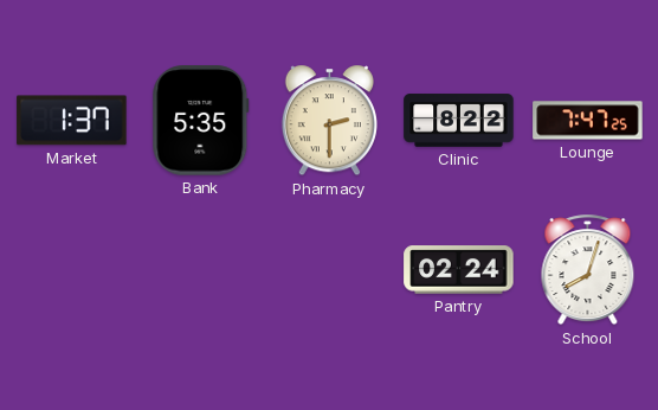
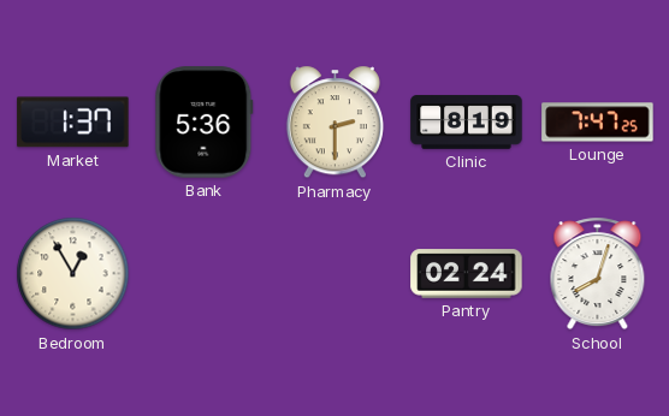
Bank: 5:35 -> 5:36
Clinic: 8:22 -> 8:19
Bedroom: none -> 12:55
